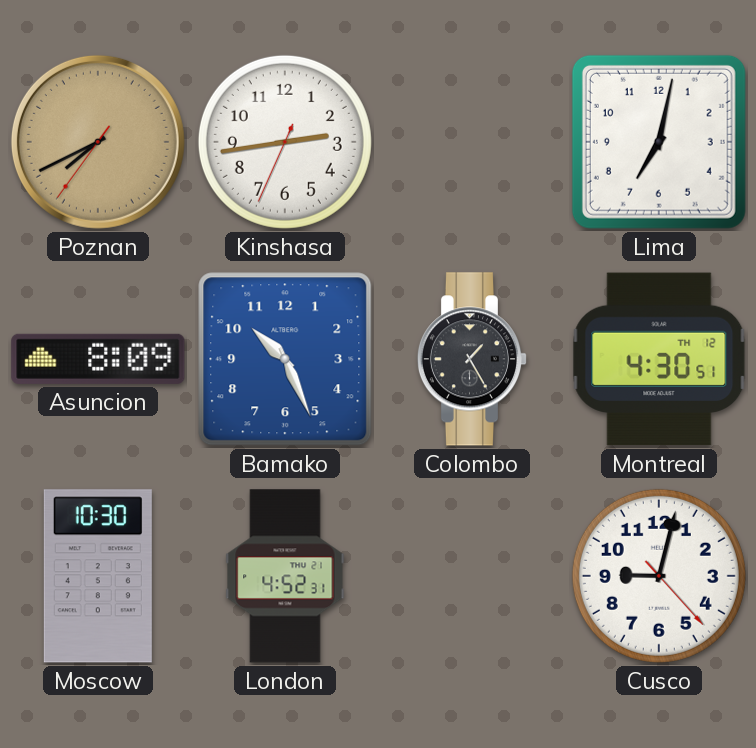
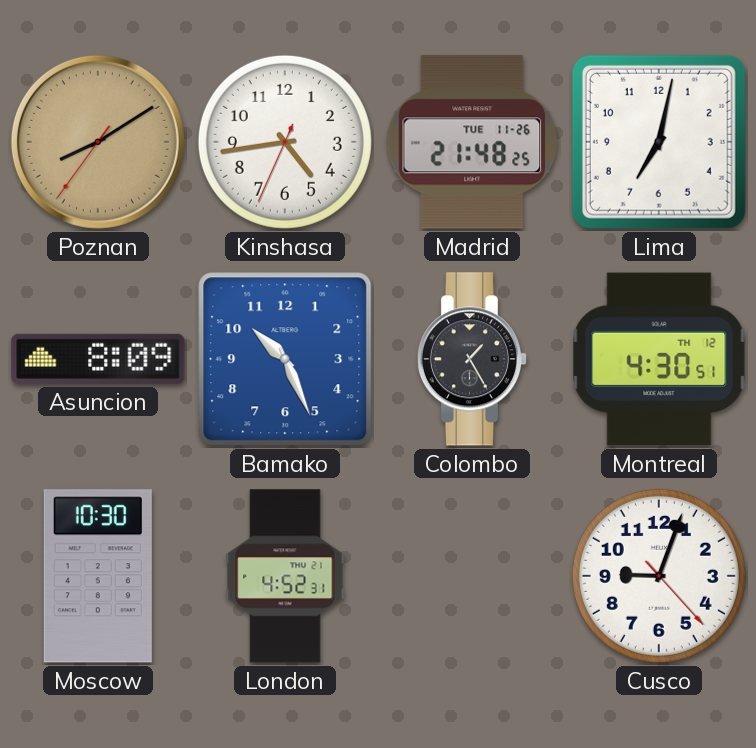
Poznan: 7:40 -> 8:09
Kinshasa: 2:43 -> 4:43
Madrid: none -> 21:48
Cusco: 9:02 -> 9:03
